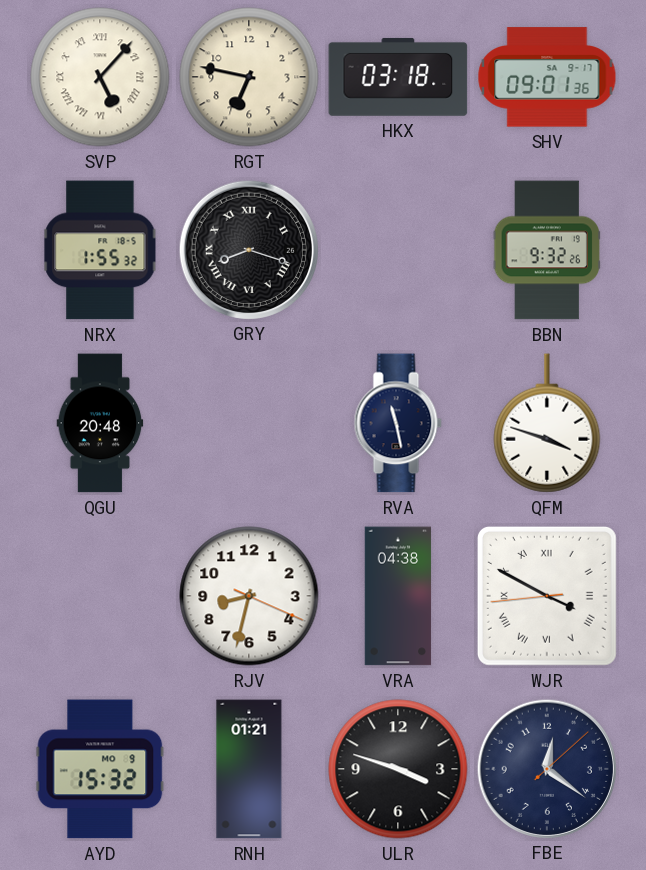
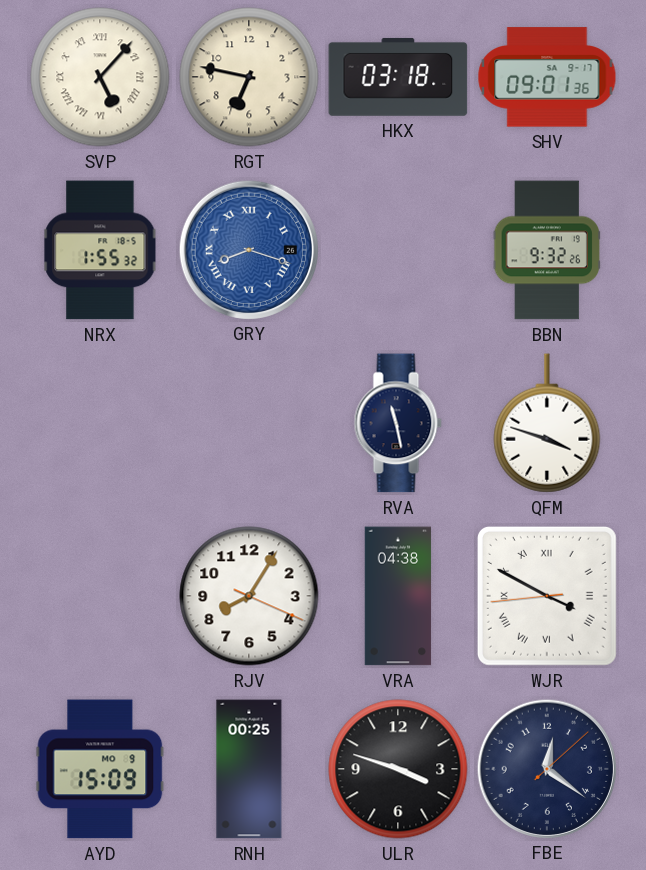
GRY dial: black -> blue
QGU: 20:48 -> none
RJV: 8:32 -> 8:05
AYD: 15:32 -> 15:09
RNH: 01:21 -> 00:25
